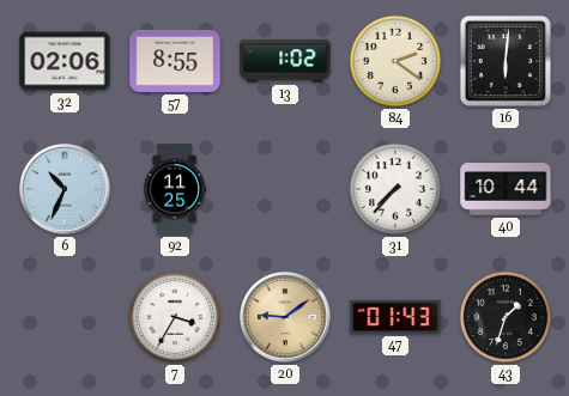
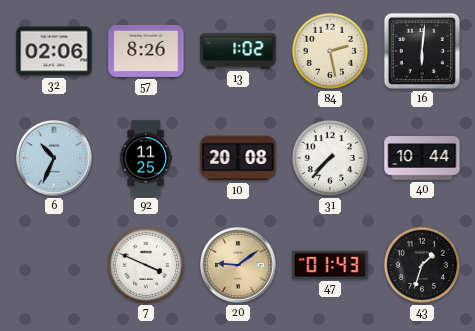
57: 8:55 -> 8:26
84: 2:21 -> 2:28
10: none -> 20:08
7: 3:35 -> 3:49
